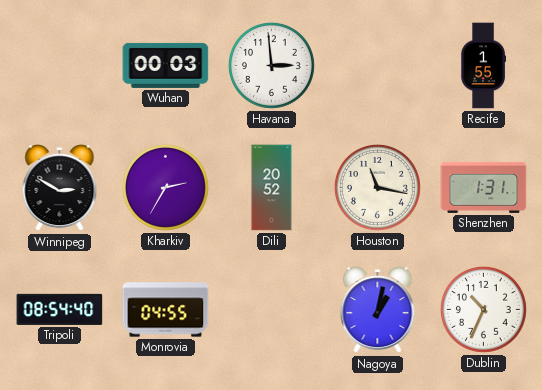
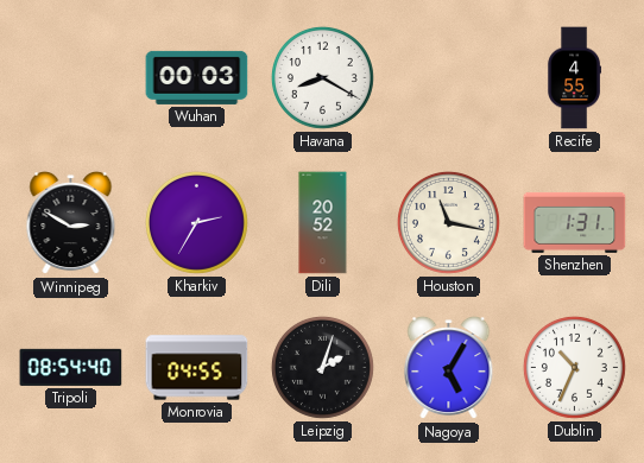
Havana: 2:59 -> 8:20
Recife: 1:55 -> 4:55
Leipzig: none -> 2:03
Nagoya: 1:02 -> 5:05
